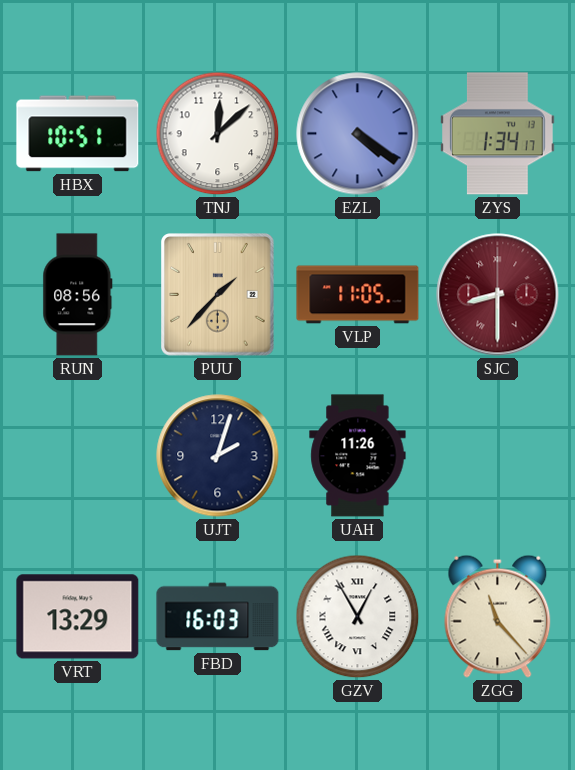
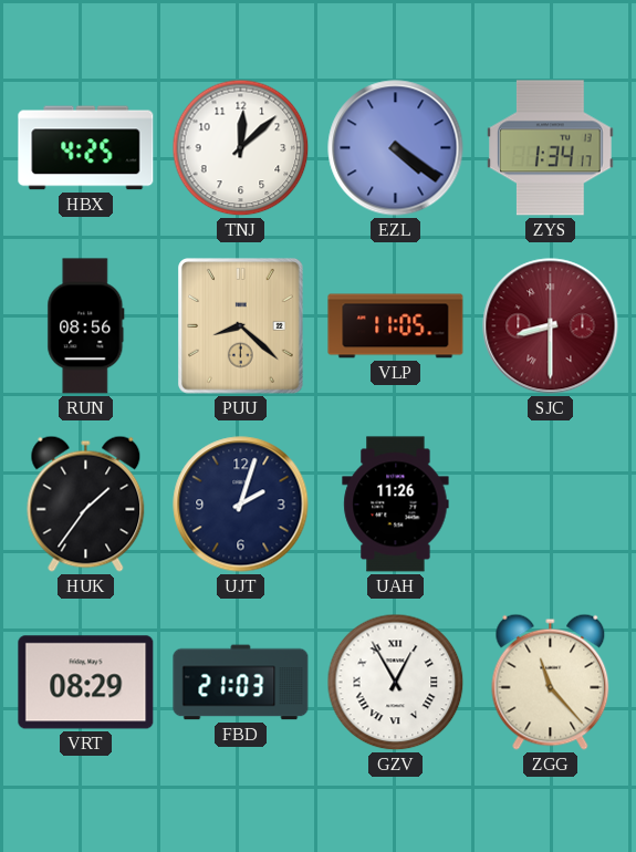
HBX: 10:51 -> 4:25
PUU: 1:37 -> 8:22
HUK: none -> 1:36
VRT: 13:29 -> 08:29
FBD: 16:03 -> 21:03
